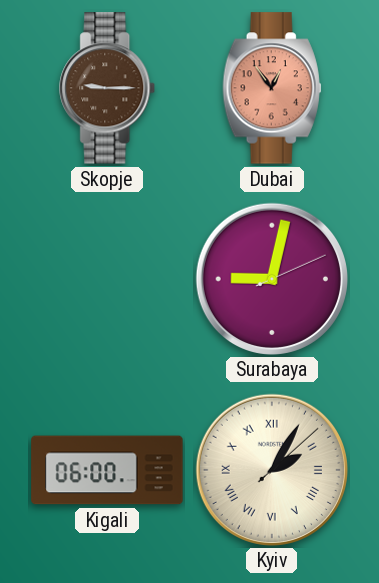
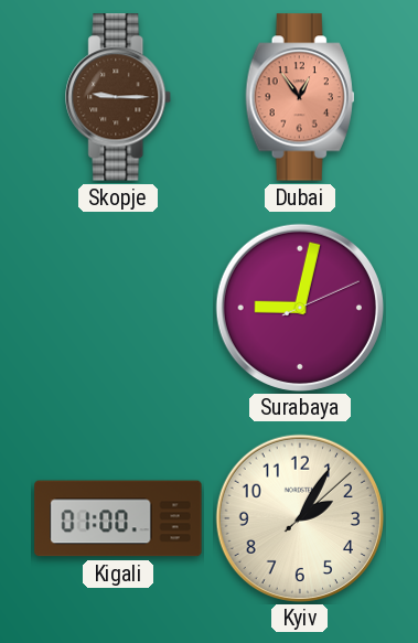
Kigali: 06:00 -> 01:00
Kyiv numerals: Roman -> Arabic
